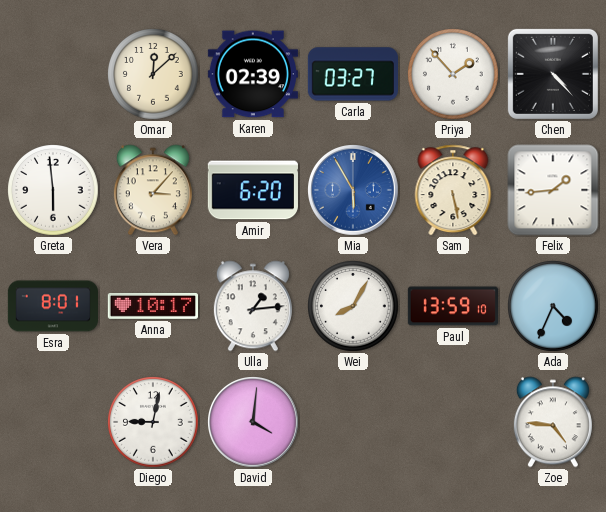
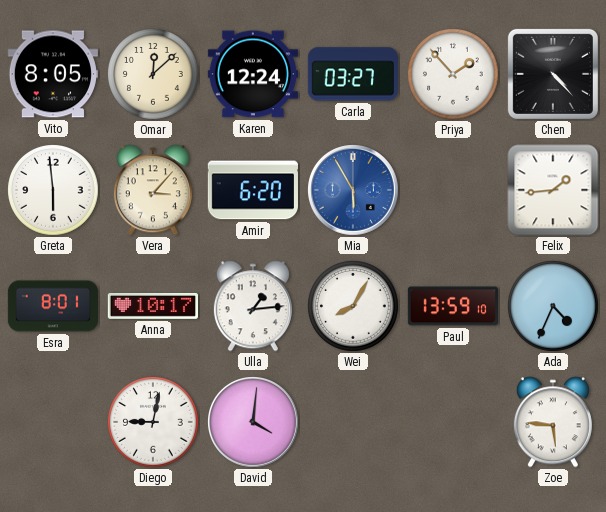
Vito: none -> 8:05
Karen: 02:39 -> 12:24
Sam: 5:28 -> none
Zoe: 4:46 -> 5:46
